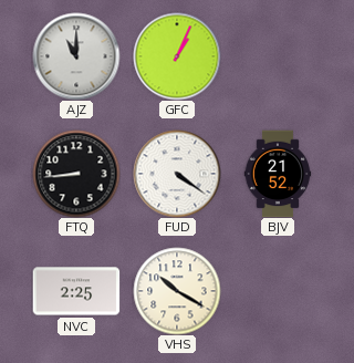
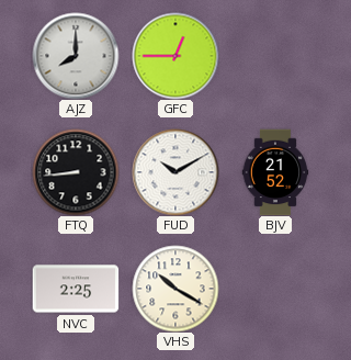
AJZ: 11:00 -> 8:00
GFC: 1:04 -> 12:45
FUD: 4:21 -> 10:10
